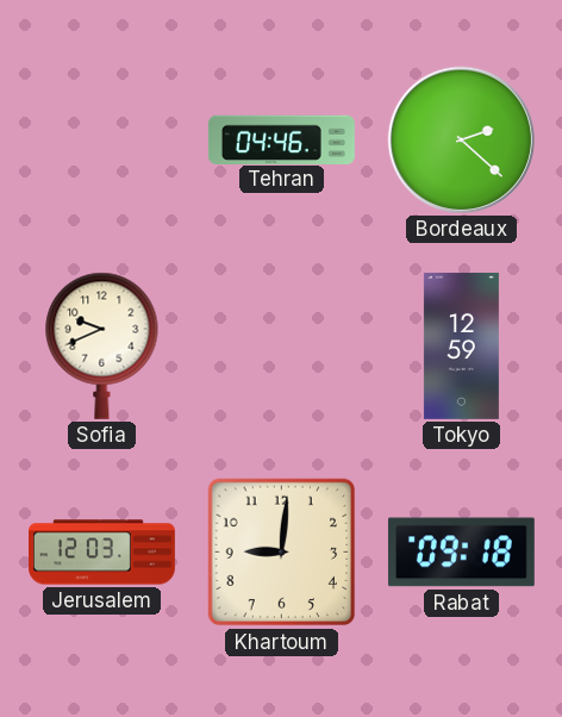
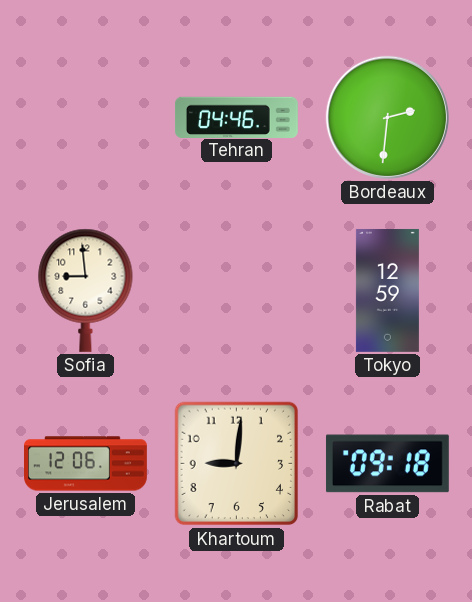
Bordeaux: 2:22 -> 2:31
Sofia: 9:41 -> 8:59
Jerusalem: 12:03 -> 12:06
